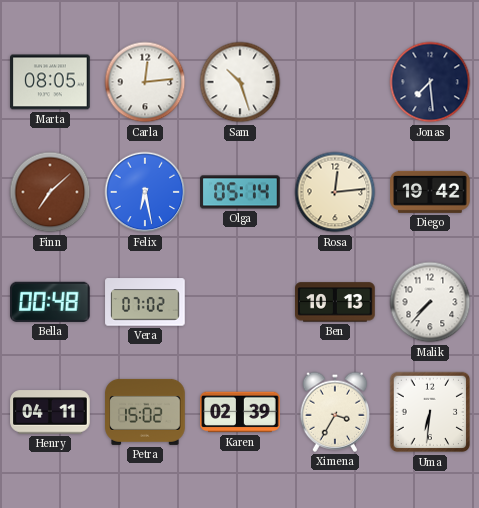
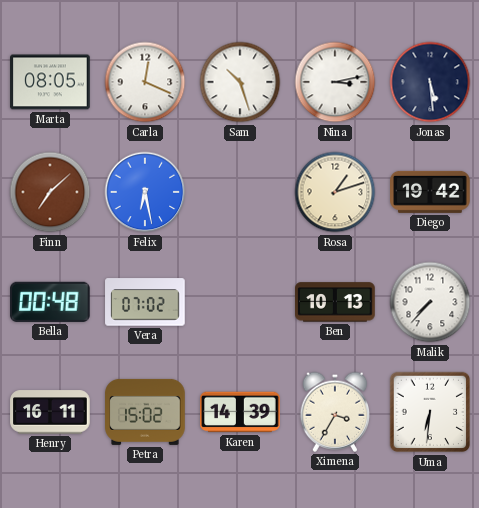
Carla: 12:14 -> 12:19
Nina: none -> 3:13
Jonas: 7:29 -> 5:29
Olga: 05:14 -> none
Rosa: 12:14 -> 1:12
Henry: 04:11 -> 16:11
Karen: 02:39 -> 14:39
